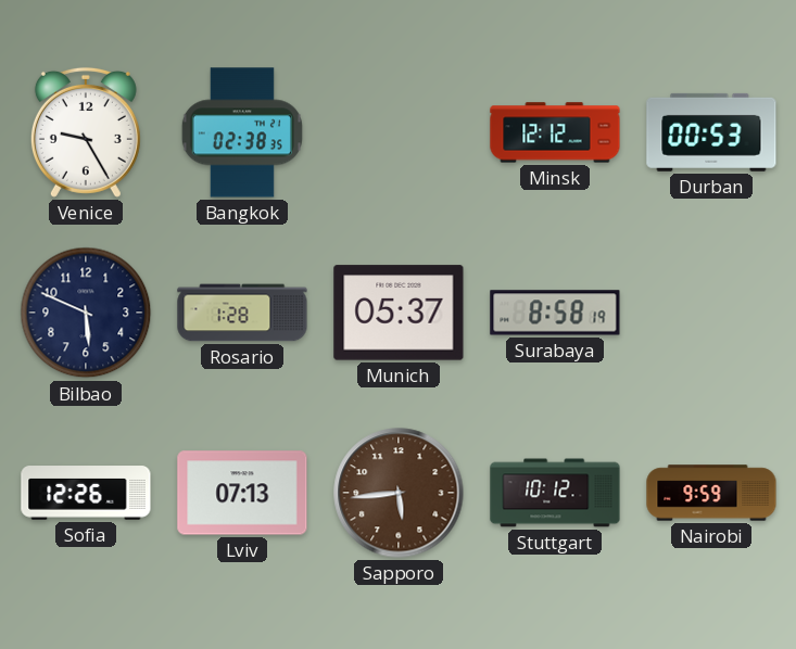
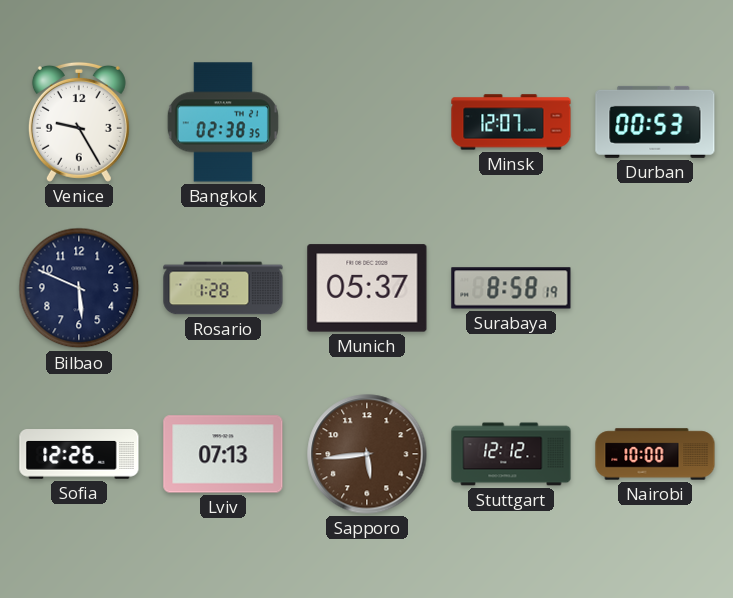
Minsk: 12:12 -> 12:07
Stuttgart: 10:12 -> 12:12
Nairobi: 9:59 -> 10:00
